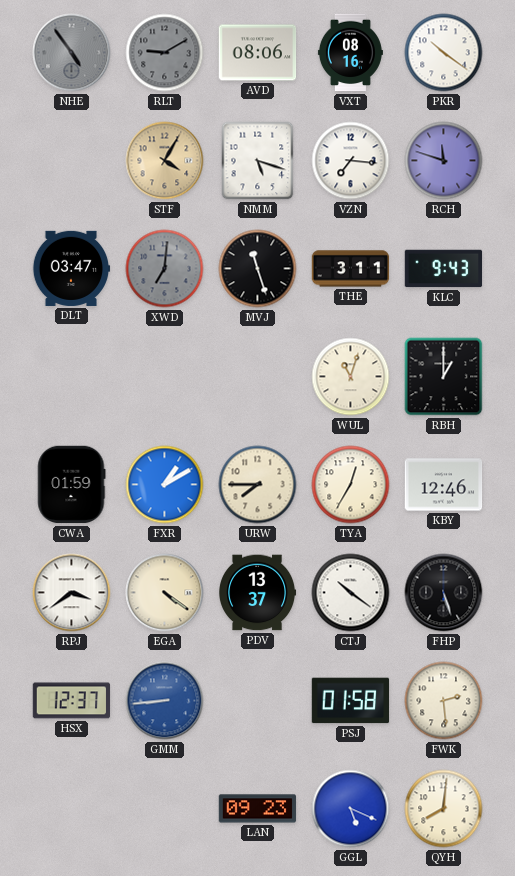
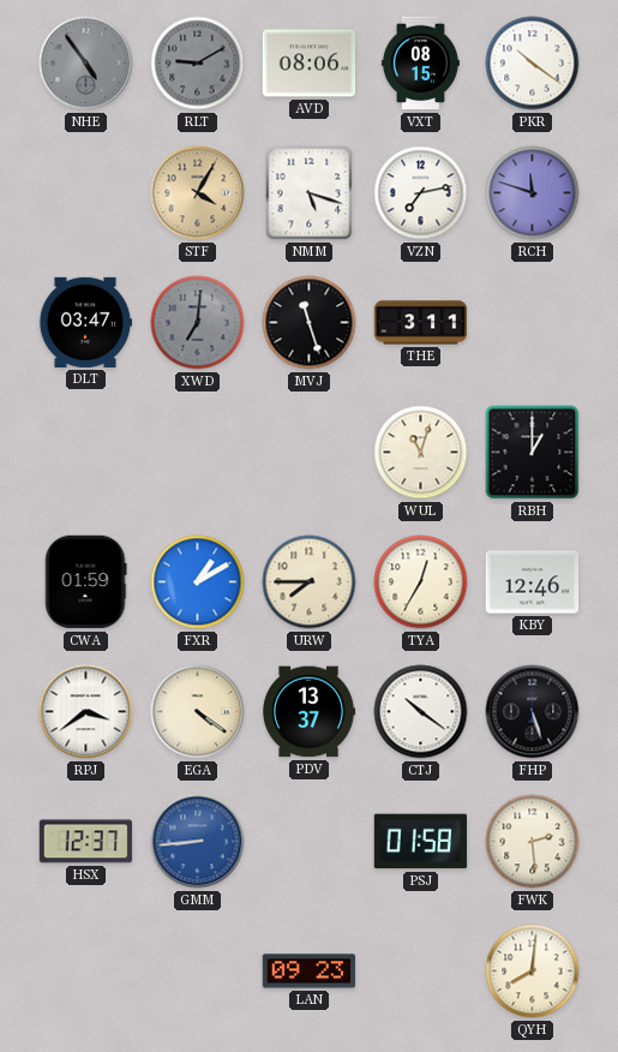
VXT: 08:16 -> 08:15
VZN: 7:16 -> 7:13
KLC: 9:43 -> none
GGL: 5:19 -> none
